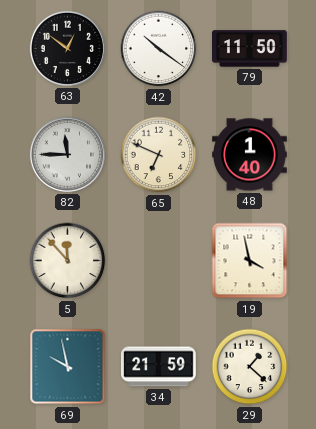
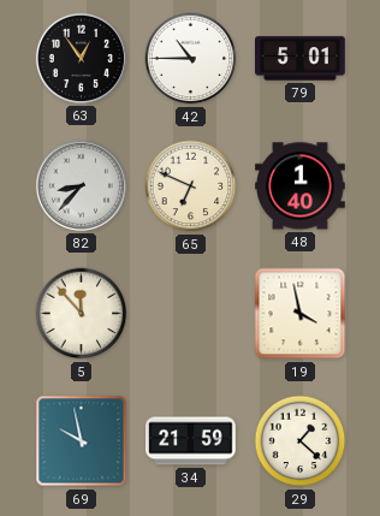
63: 12:51 -> 12:54
42: 10:21 -> 10:45
79: 11:50 -> 5:01
82: 11:45 -> 8:37
